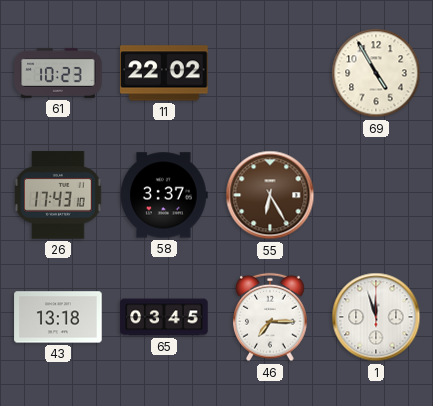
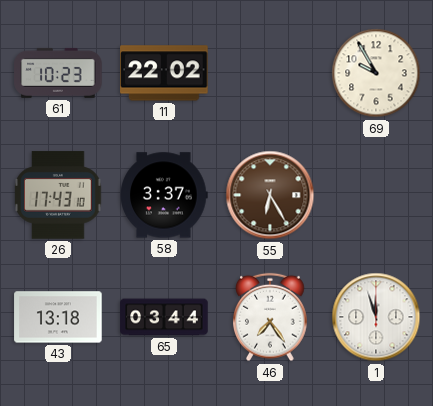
69: 4:55 -> 9:55
65: 03:45 -> 03:44
46: 7:15 -> 7:24
